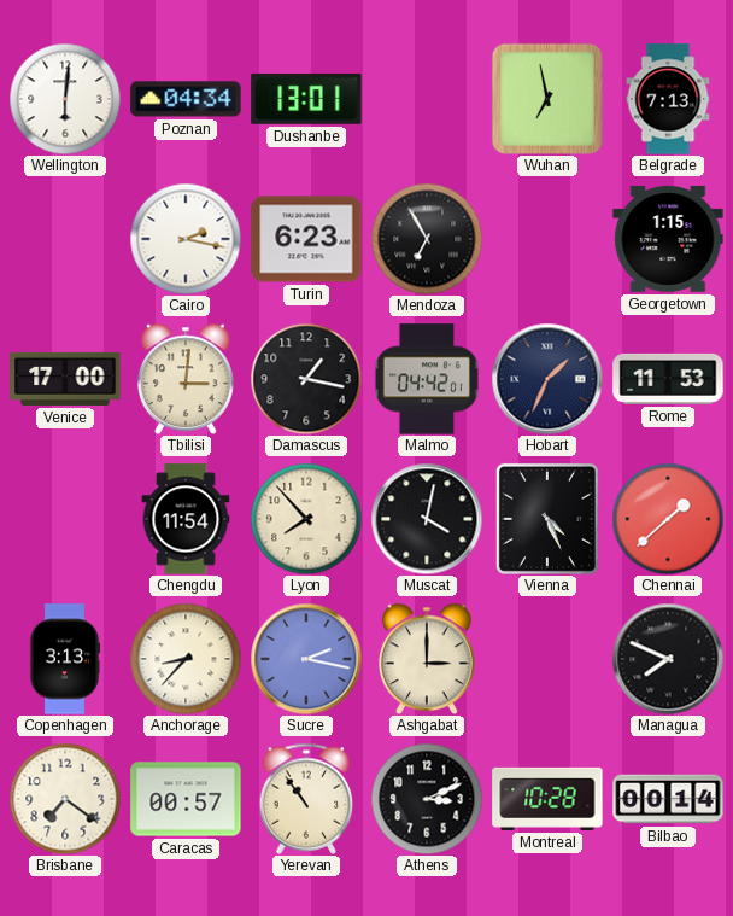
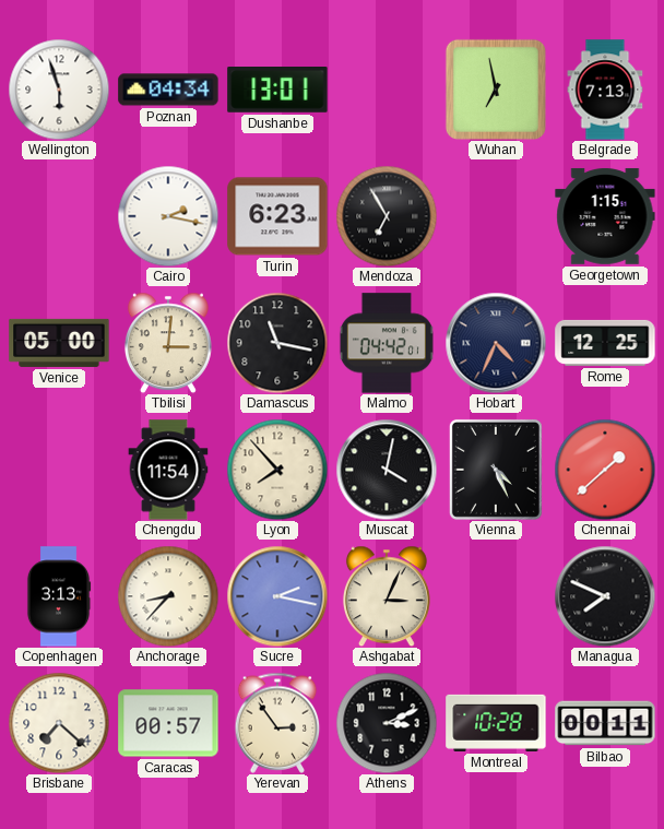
Wellington: 6:01 -> 5:57
Venice: 17:00 -> 05:00
Damascus: 1:17 -> 11:17
Hobart: 1:34 -> 4:34
Rome: 11:53 -> 12:25
Ashgabat: 3:00 -> 3:04
Brisbane: 7:21 -> 7:22
Yerevan: 10:54 -> 2:54
Bilbao: 00:14 -> 00:11
